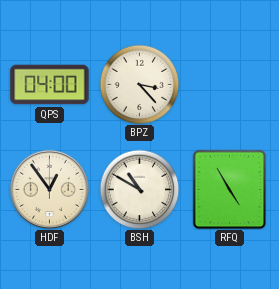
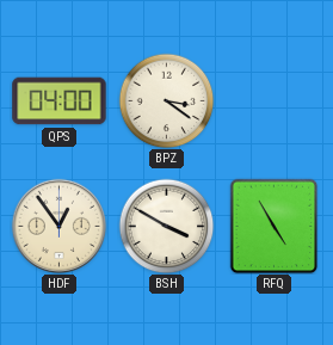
BPZ: 3:23 -> 3:21
BSH: 10:50 -> 3:50
